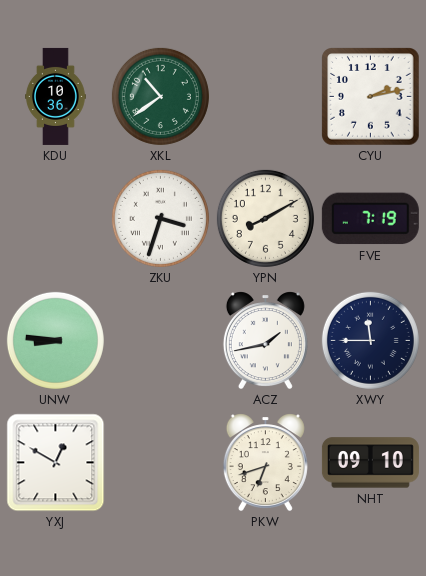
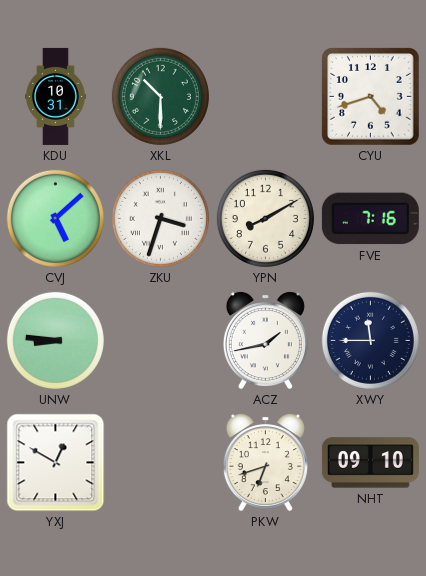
KDU: 10:36 -> 10:31
XKL: 10:39 -> 10:30
CYU: 2:13 -> 4:42
CVJ: none -> 5:08
FVE: 7:19 -> 7:16
